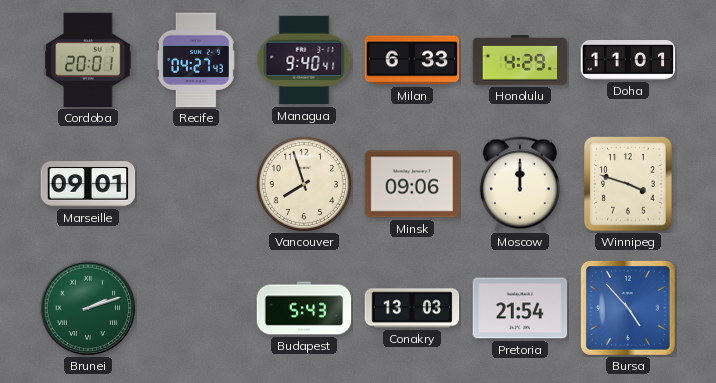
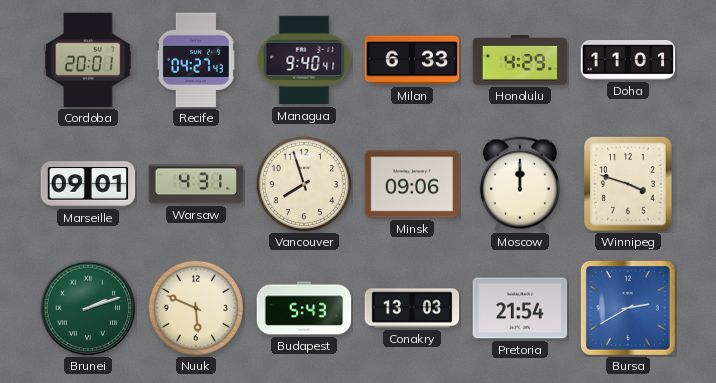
Warsaw: none -> 4:31
Nuuk: none -> 5:49
Bursa: 4:53 -> 2:40
